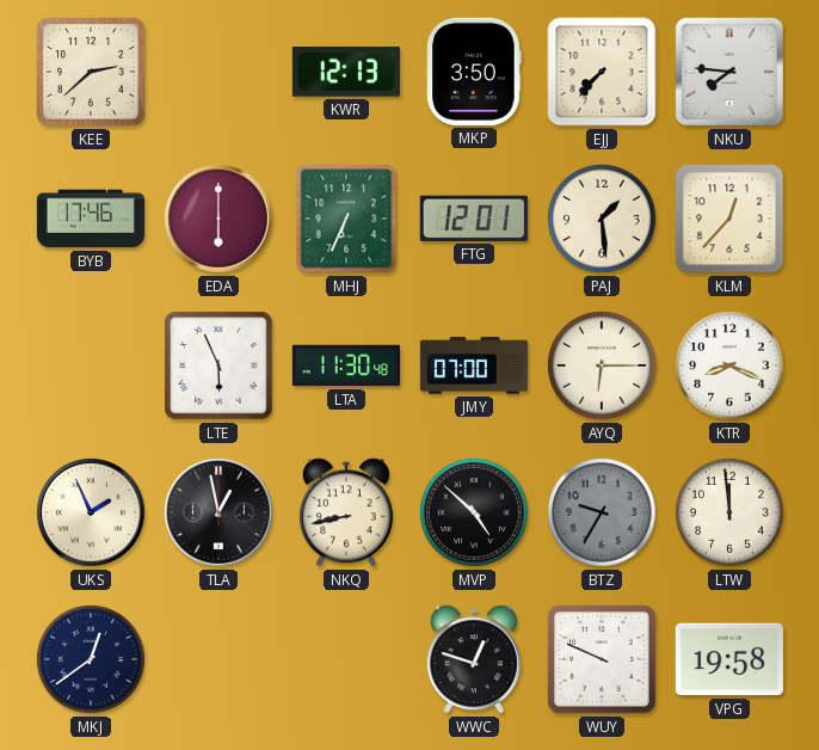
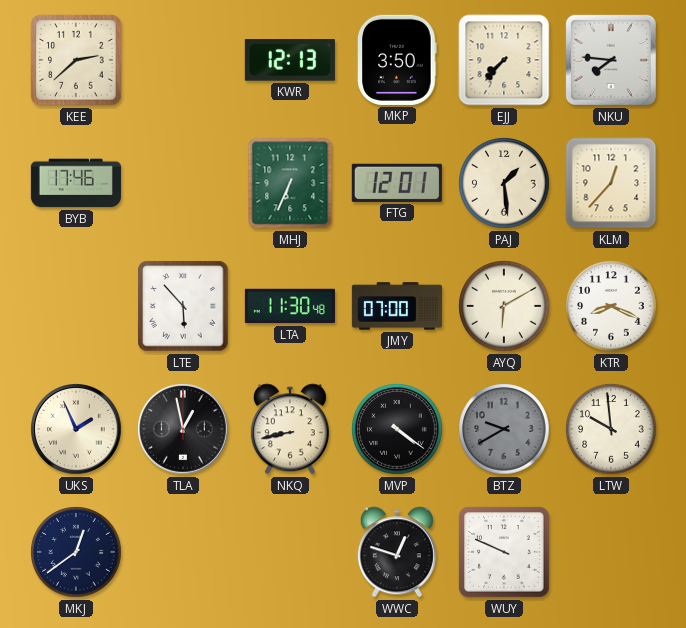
EDA: 6:00 -> none
LTE: 5:56 -> 5:53
AYQ: 6:15 -> 6:10
MVP: 4:52 -> 4:21
BTZ: 9:35 -> 9:40
LTW: 11:59 -> 9:59
VPG: 19:58 -> none
